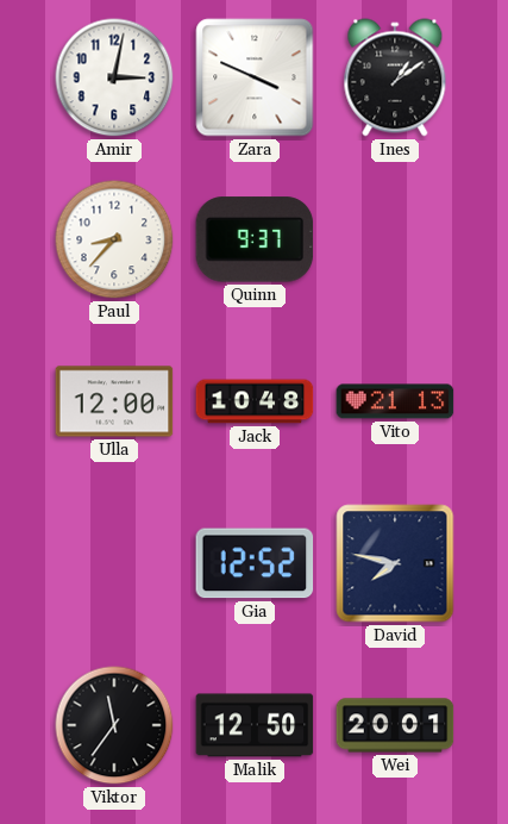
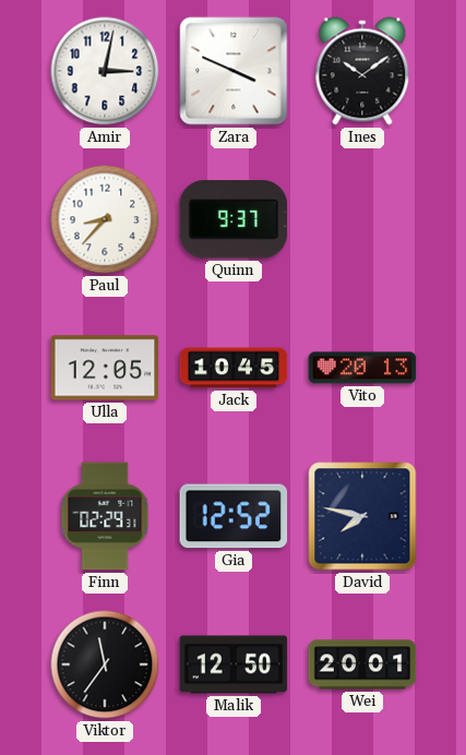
Ines: 1:09 -> 10:09
Ulla: 12:00 -> 12:05
Jack: 10:48 -> 10:45
Vito: 21:13 -> 20:13
Finn: none -> 02:29
